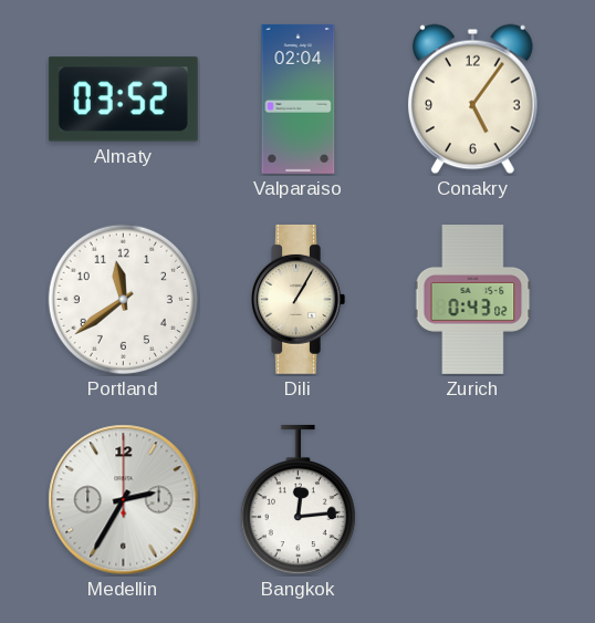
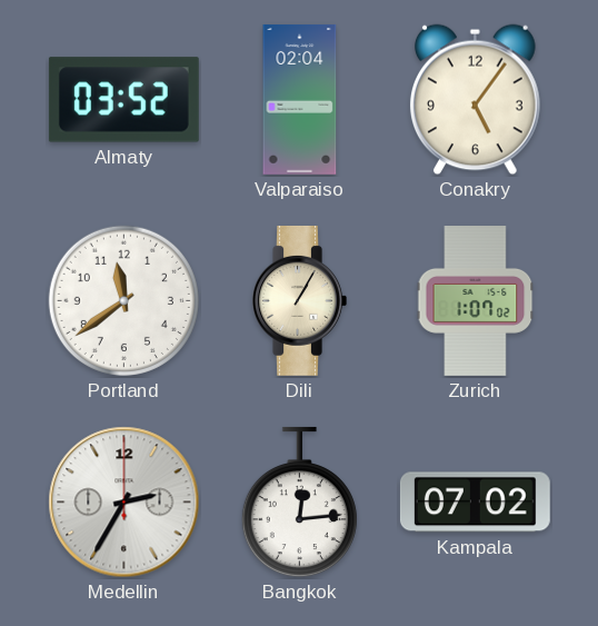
Zurich: 0:43 -> 1:07
Kampala: none -> 07:02
